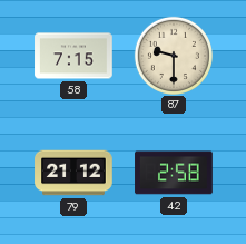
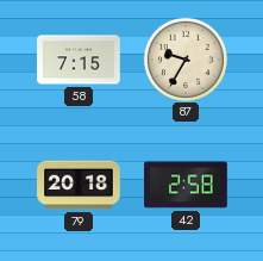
87: 9:30 -> 9:35
79: 21:12 -> 20:18
